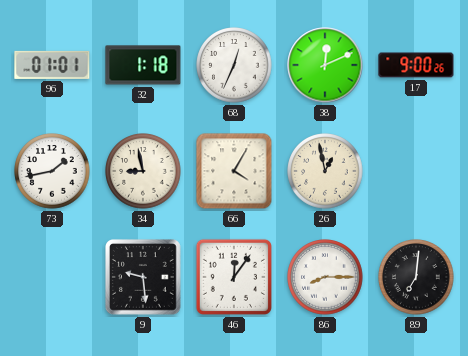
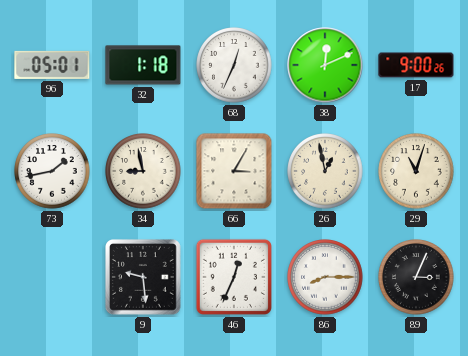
96: 01:01 -> 05:01
66: 4:05 -> 3:05
29: none -> 11:03
46: 12:06 -> 12:34
89: 7:01 -> 3:04
